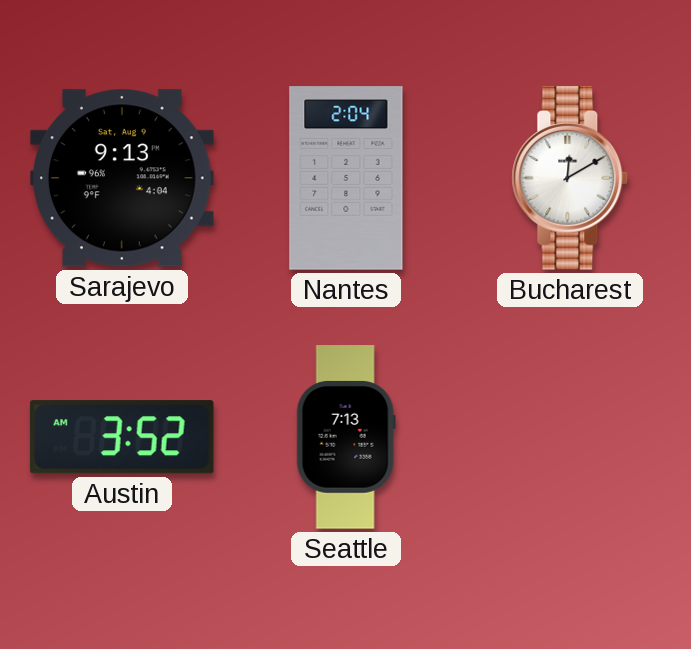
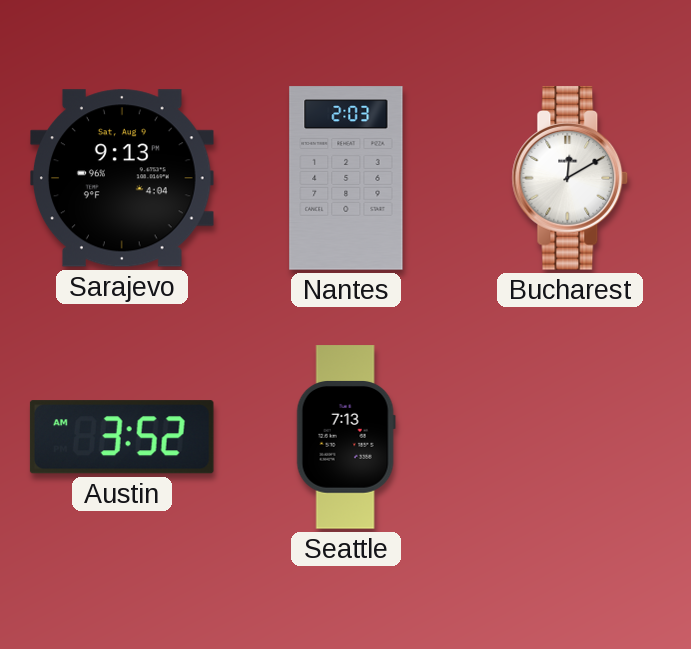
Nantes: 2:04 -> 2:03
